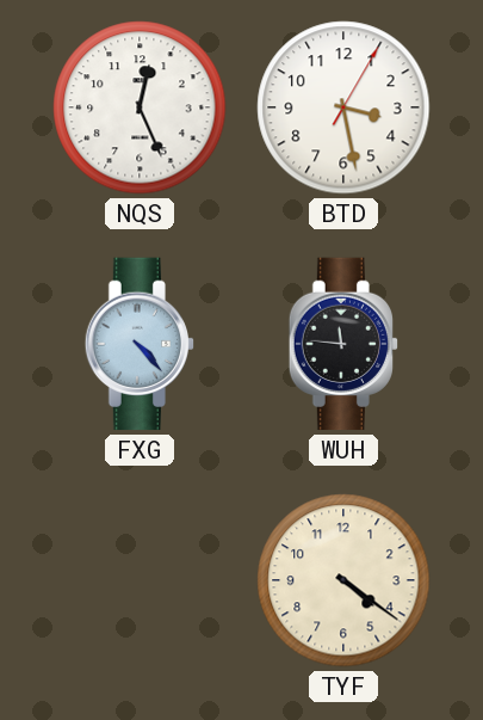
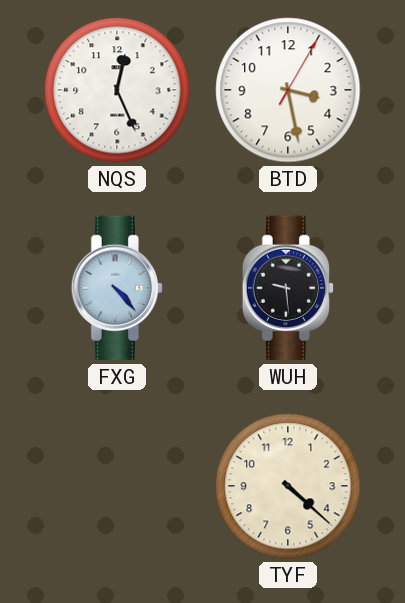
WUH: 11:46 -> 9:29
TYF: 4:21 -> 4:22
